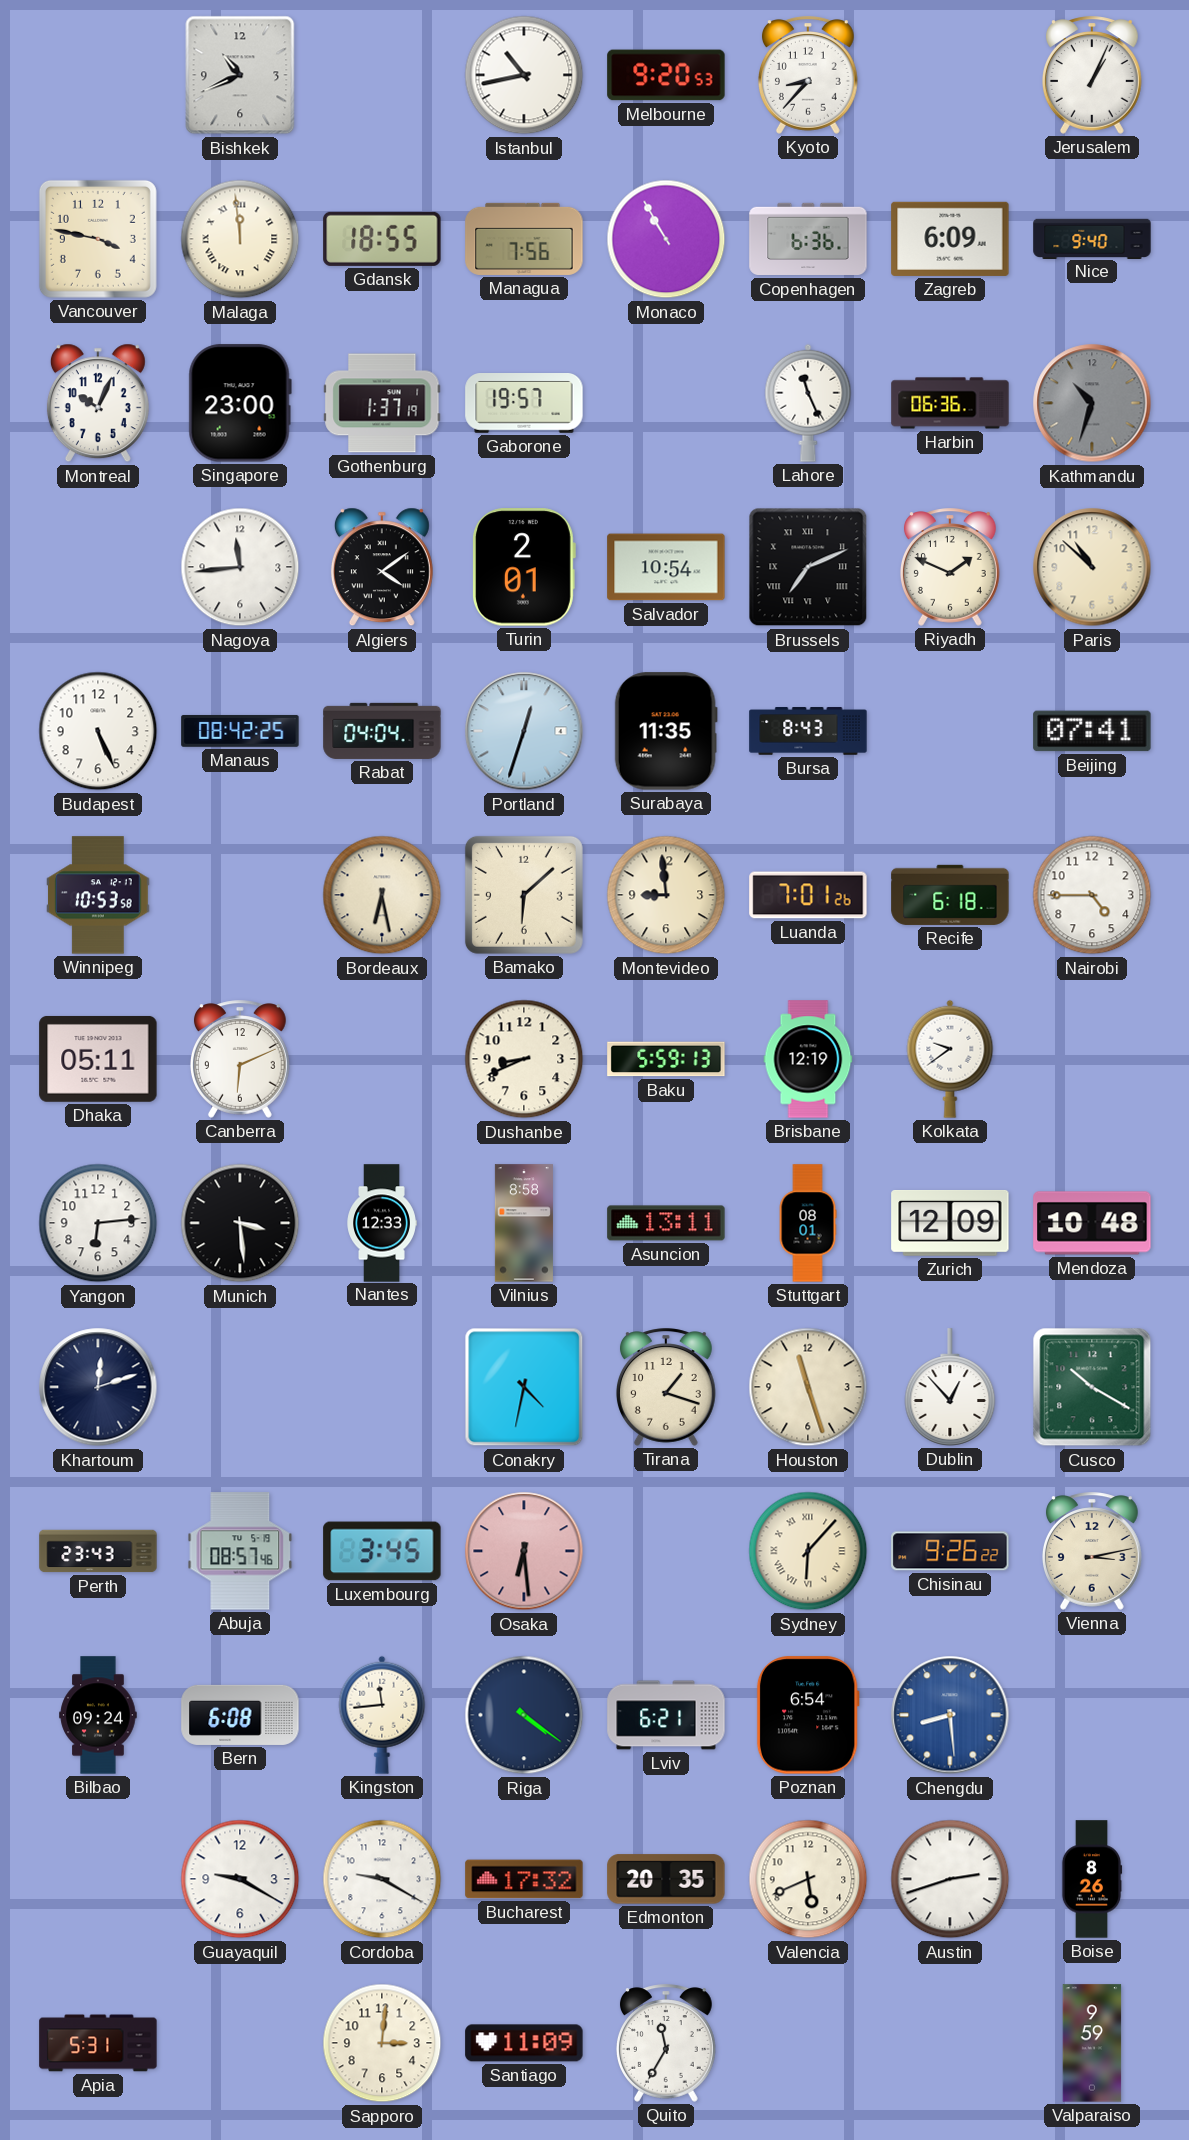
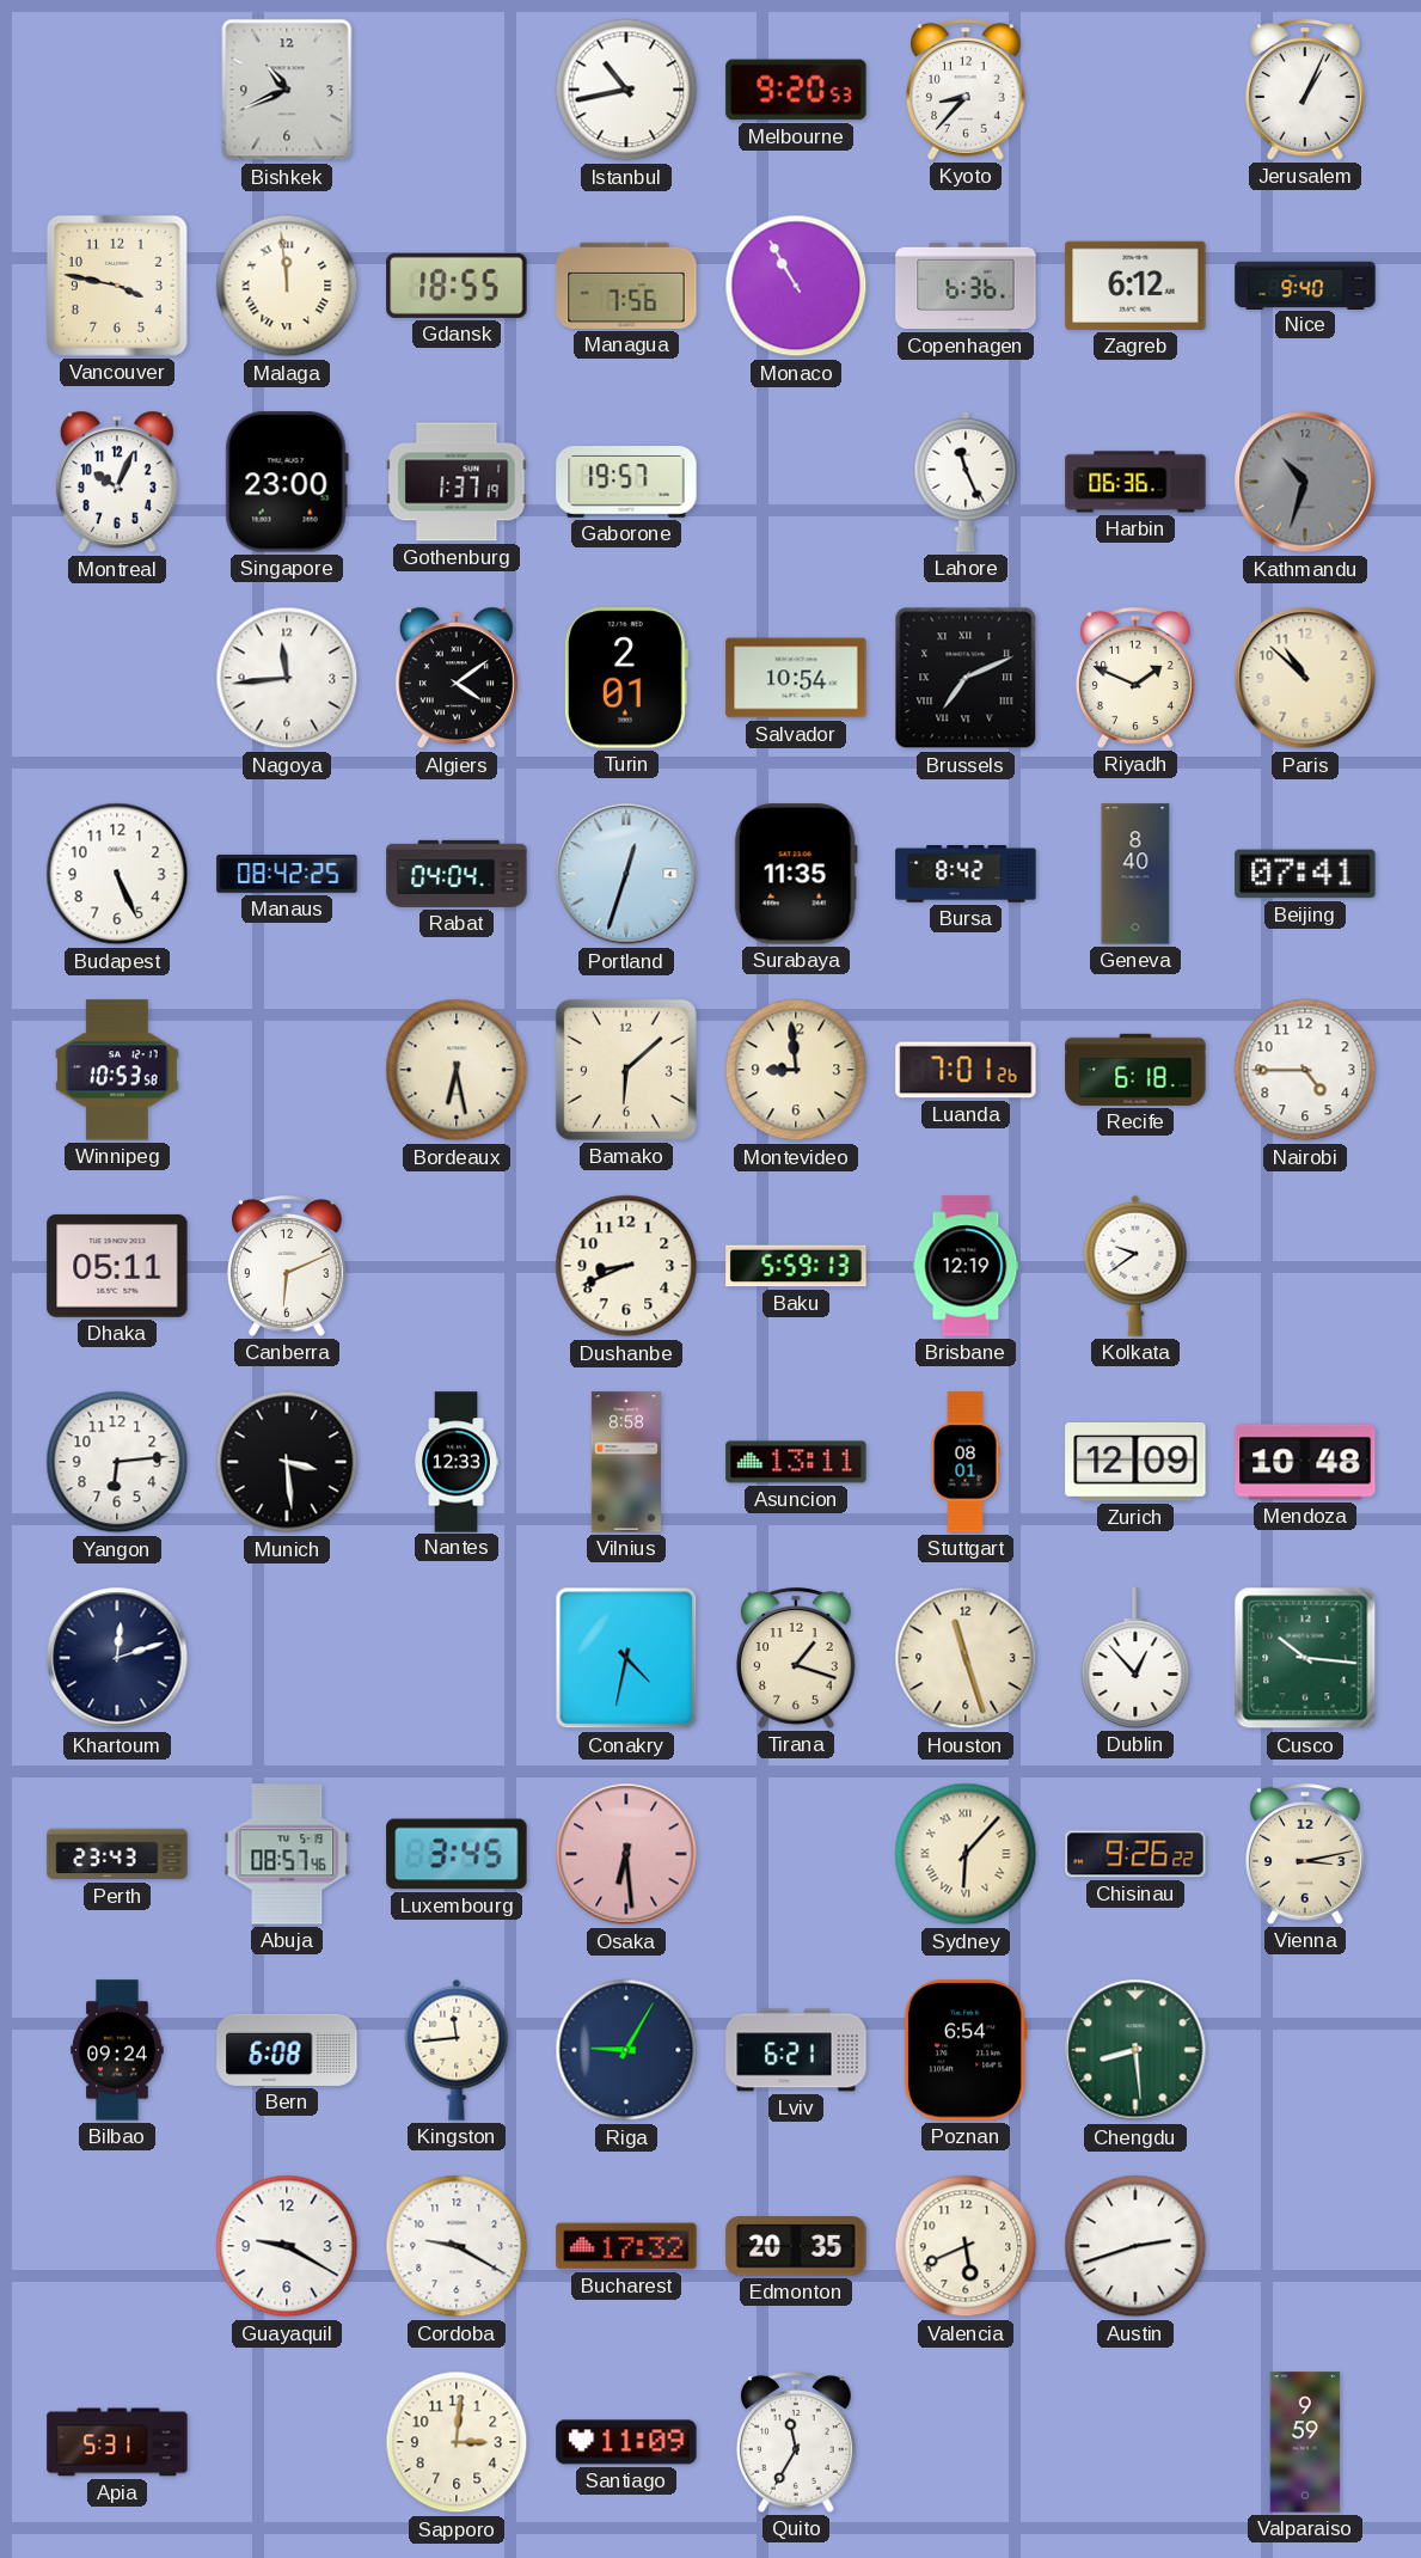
Zagreb: 6:09 -> 6:12
Bursa: 8:43 -> 8:42
Geneva: none -> 8:40
Cusco: 10:20 -> 10:16
Riga: 4:21 -> 9:05
Chengdu dial: blue -> green
Boise: 8:26 -> none
